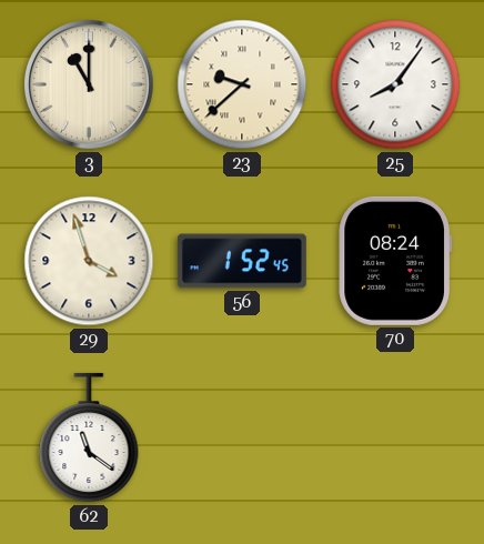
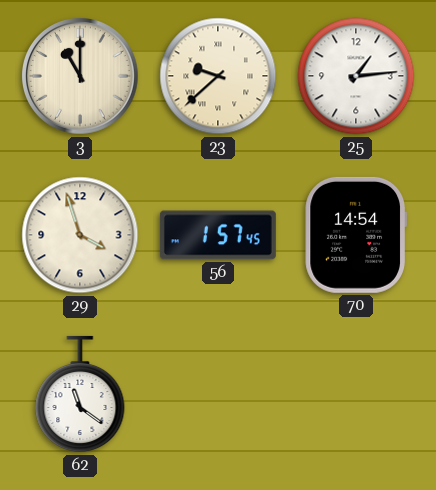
25: 8:06 -> 1:14
56: 1:52 -> 1:57
70: 08:24 -> 14:54
